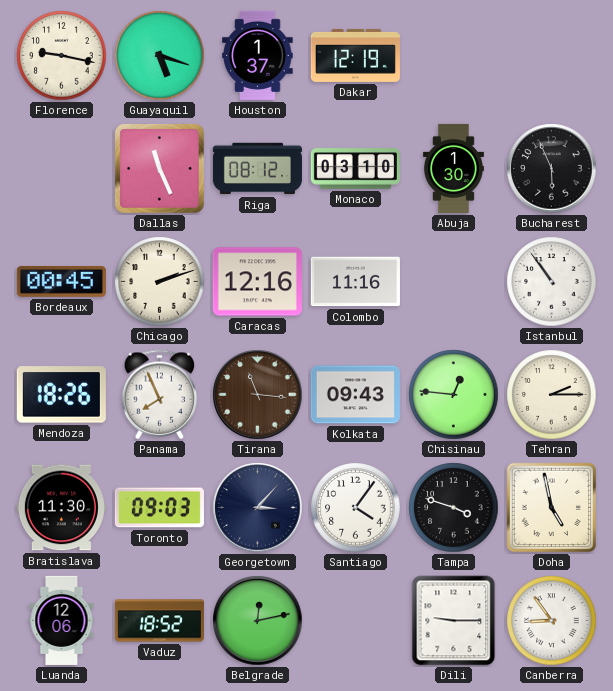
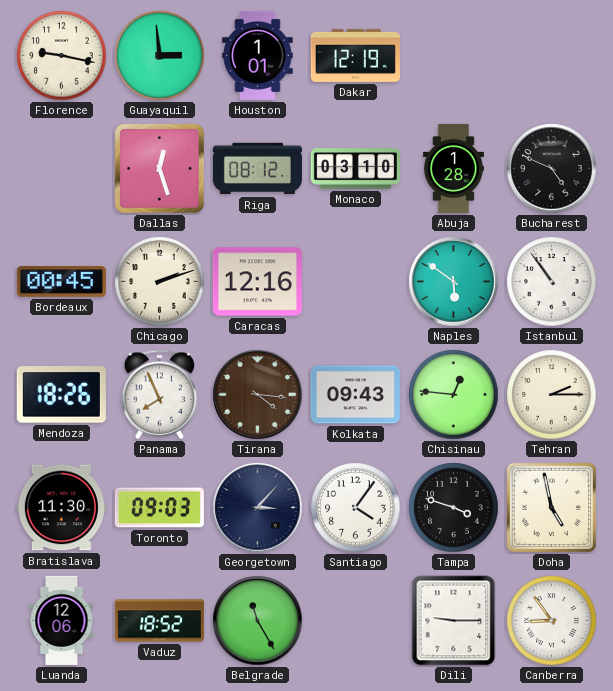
Guayaquil: 5:18 -> 2:59
Houston: 1:37 -> 1:01
Dallas: 11:26 -> 12:27
Abuja: 1:30 -> 1:28
Bucharest: 5:56 -> 4:49
Colombo: 11:16 -> none
Naples: none -> 5:51
Tirana: 11:16 -> 4:16
Belgrade: 12:13 -> 11:25
